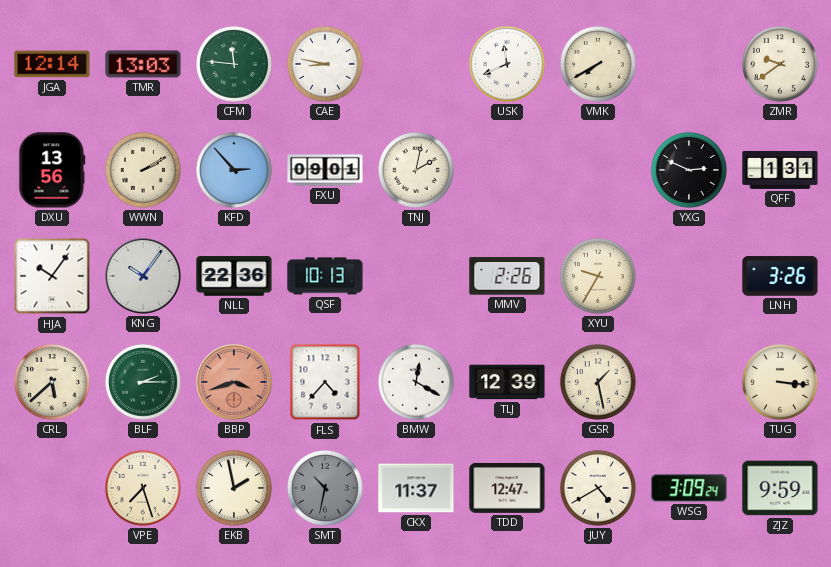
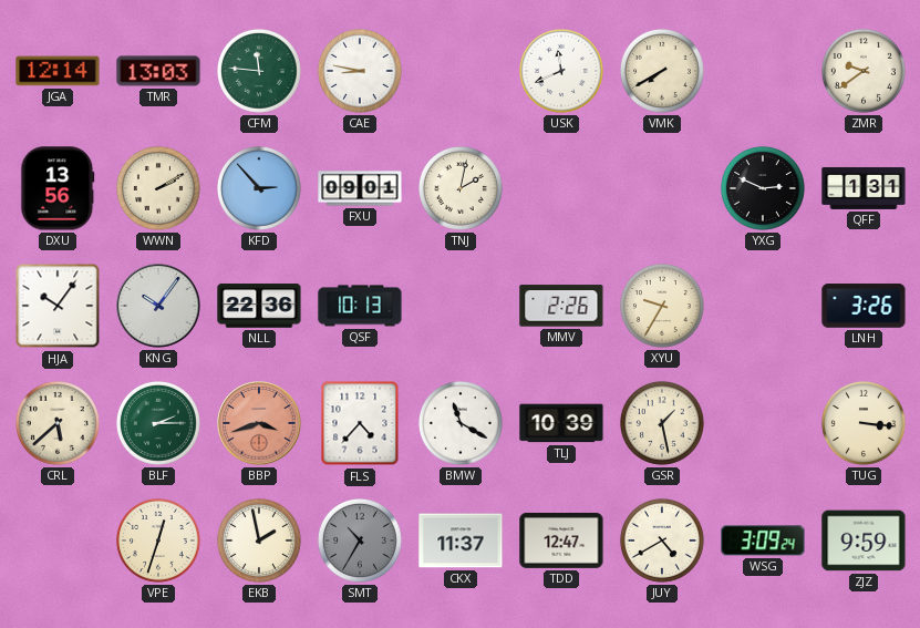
BMW: 12:20 -> 11:20
TLJ: 12:39 -> 10:39
VPE: 7:27 -> 12:33
SMT: 10:32 -> 10:35
